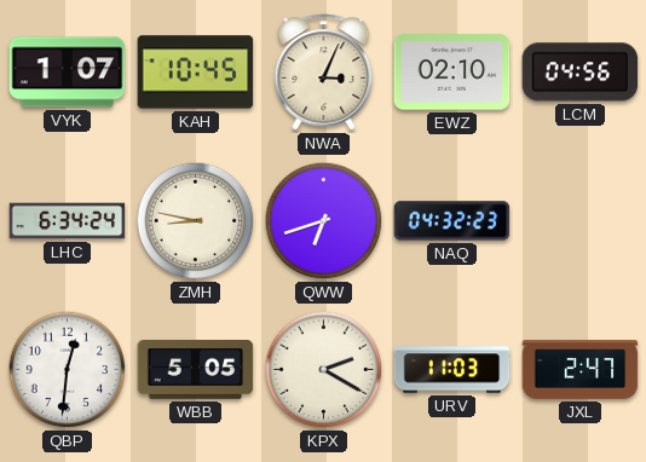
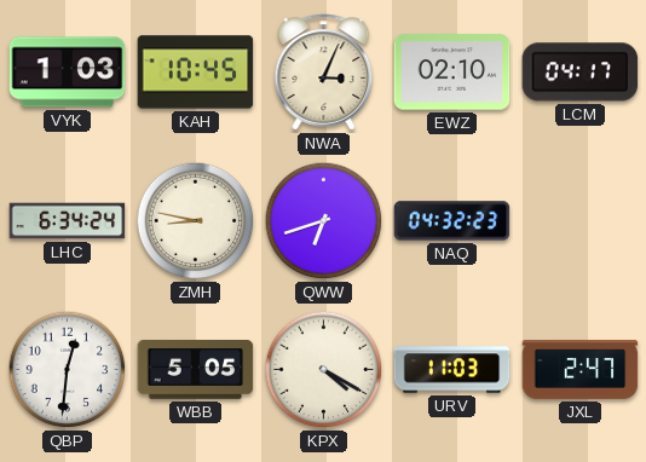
VYK: 1:07 -> 1:03
LCM: 04:56 -> 04:17
KPX: 2:20 -> 4:20
